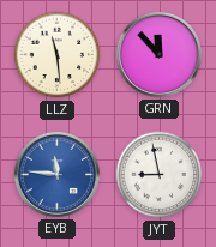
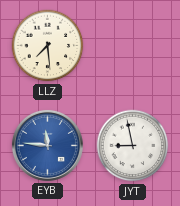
LLZ: 11:29 -> 7:29
GRN: 11:53 -> none
